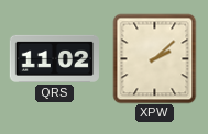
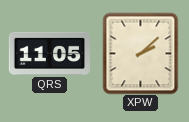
QRS: 11:02 -> 11:05
